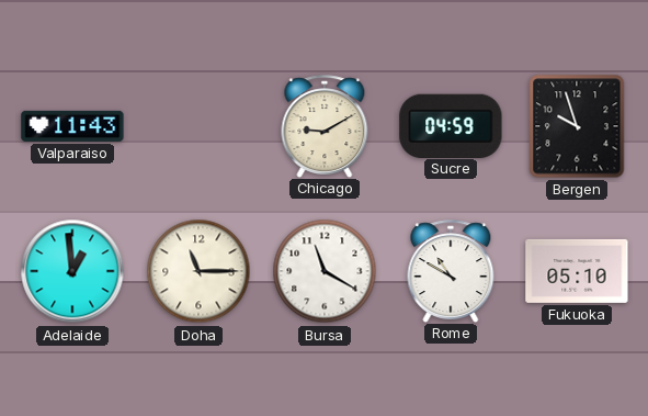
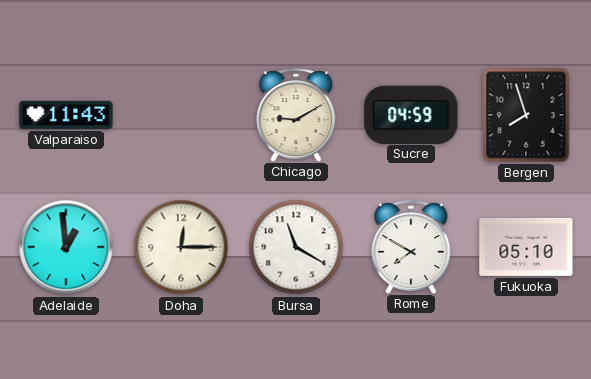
Bergen: 9:57 -> 7:57
Doha: 11:15 -> 12:15
Rome: 10:50 -> 7:50
